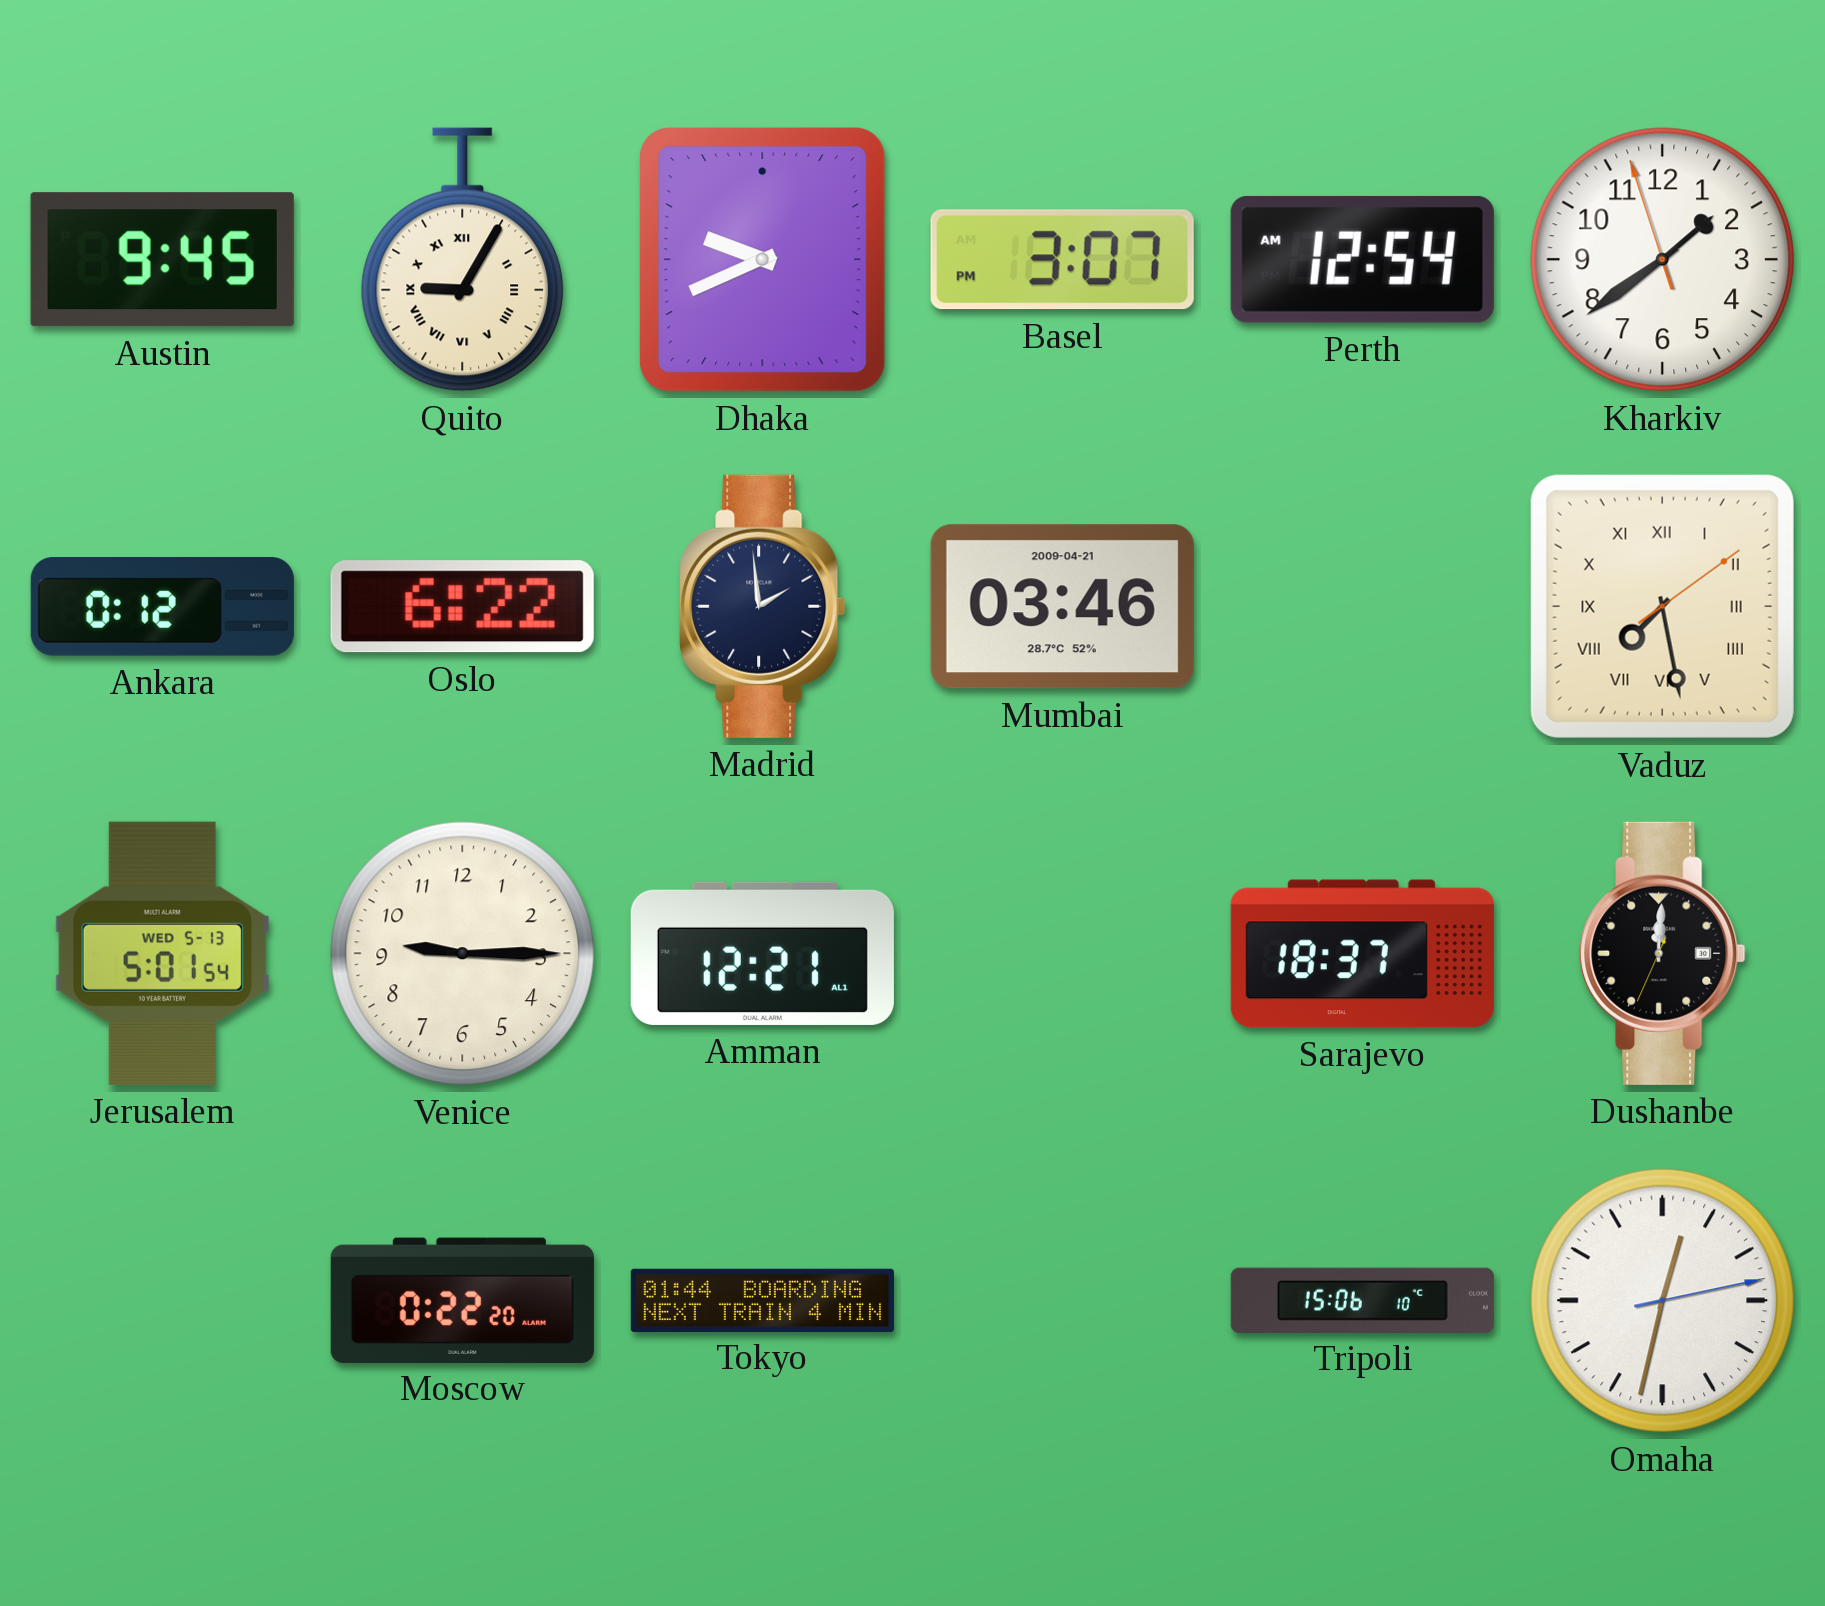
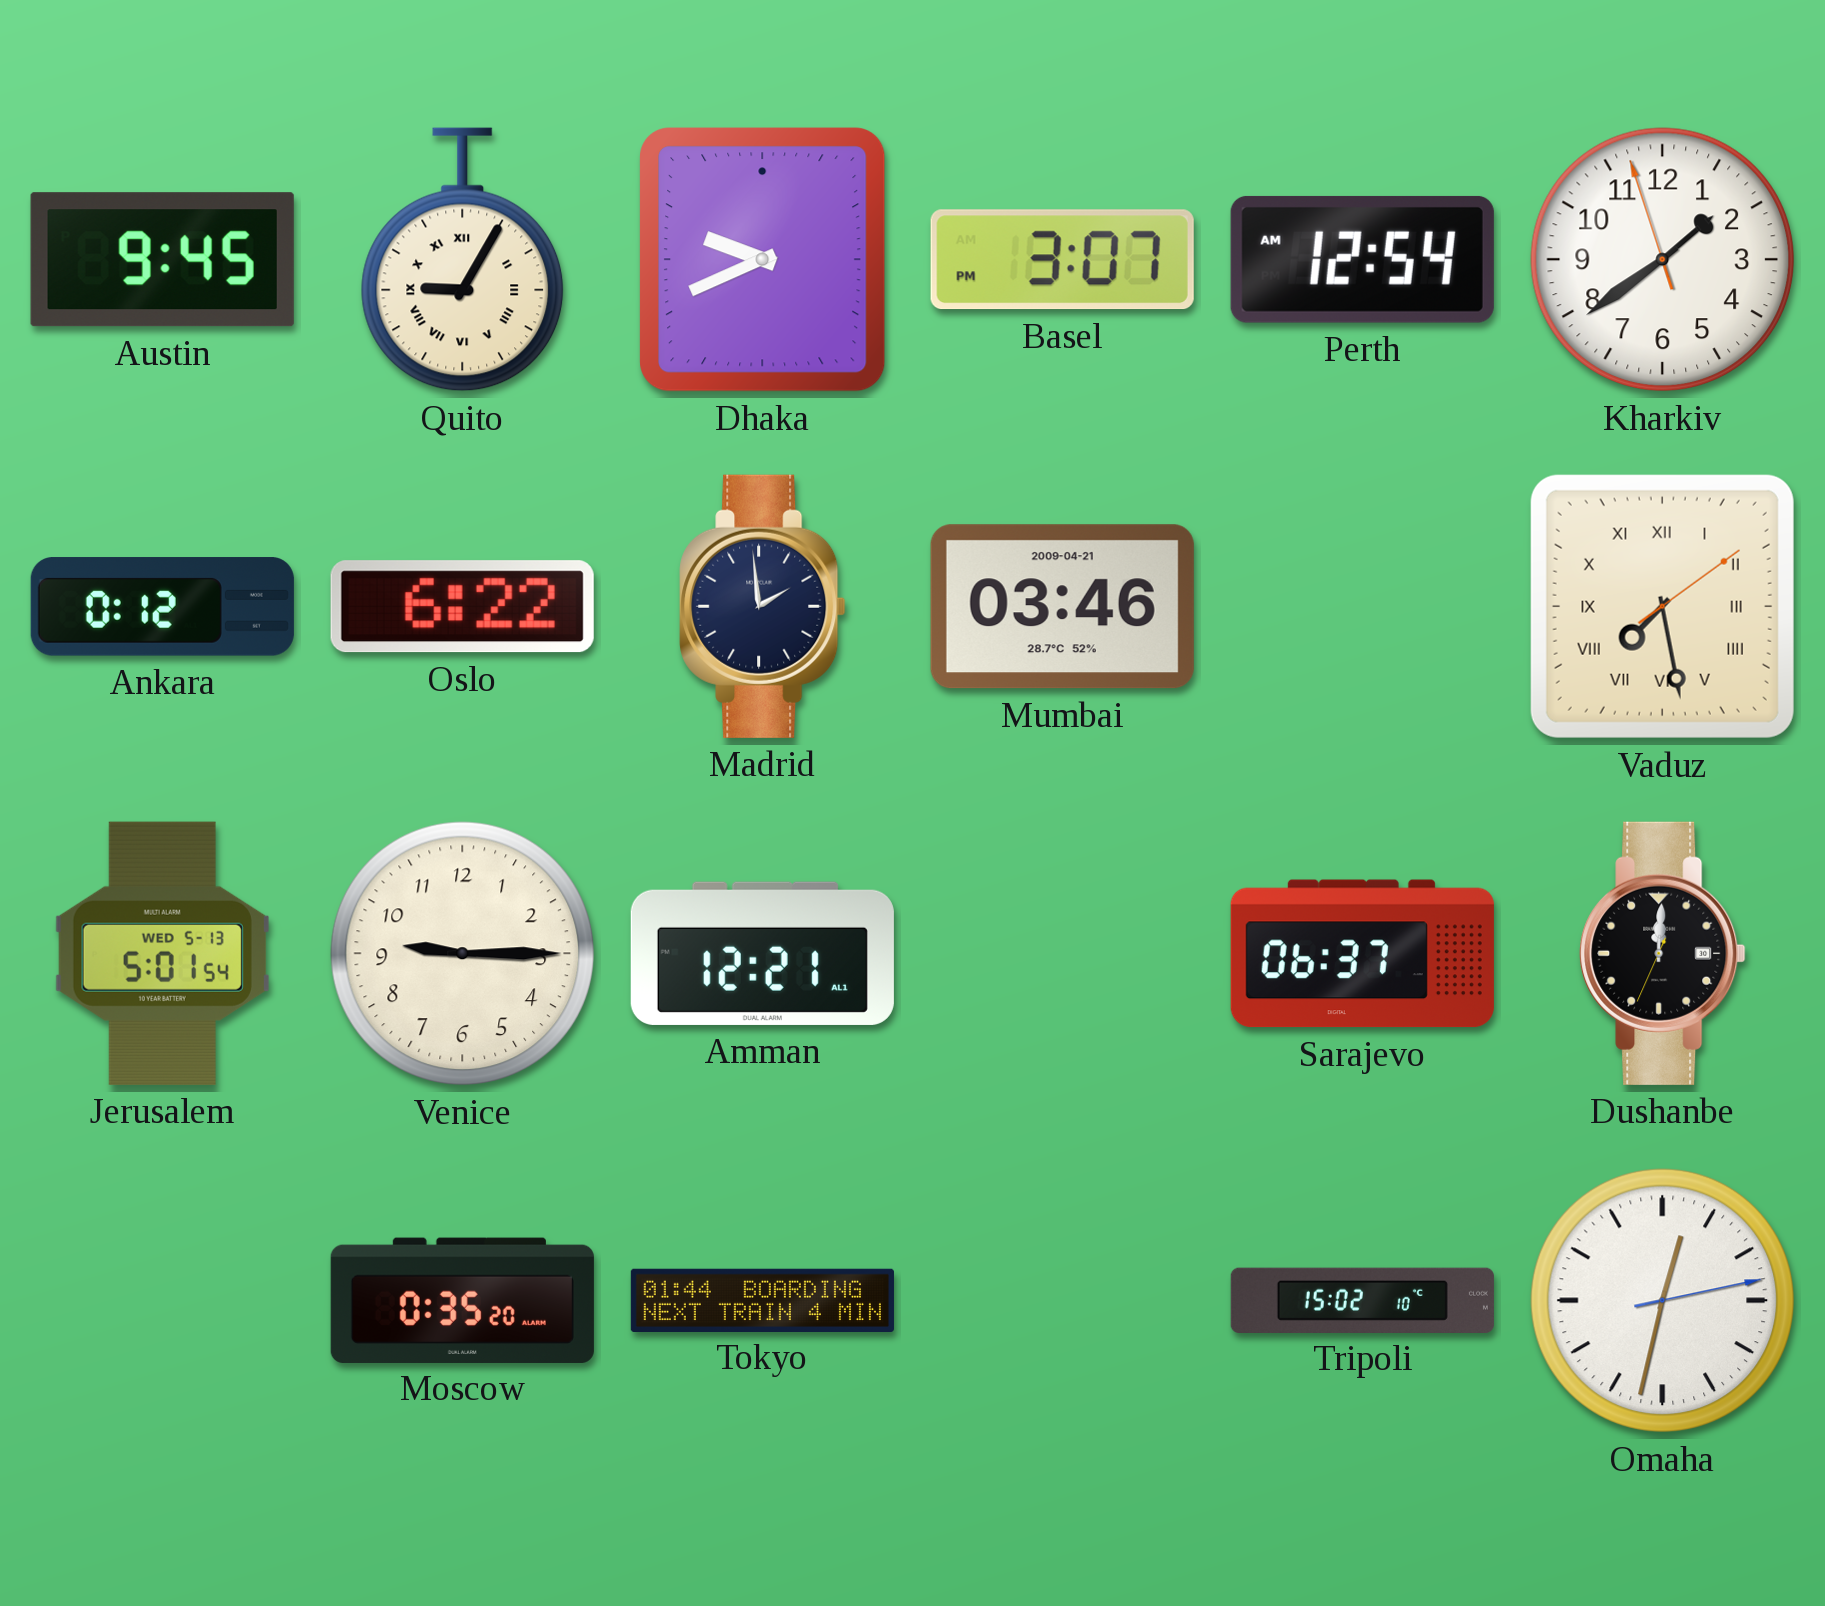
Sarajevo: 18:37 -> 06:37
Moscow: 0:22 -> 0:35
Tripoli: 15:06 -> 15:02
